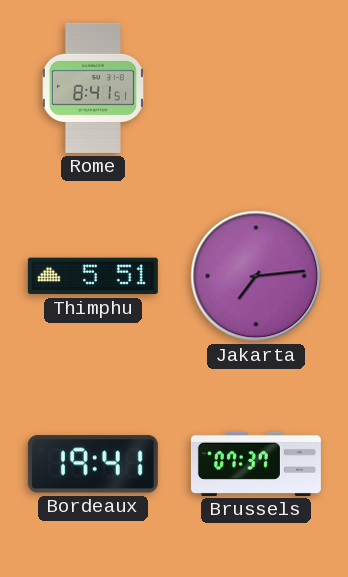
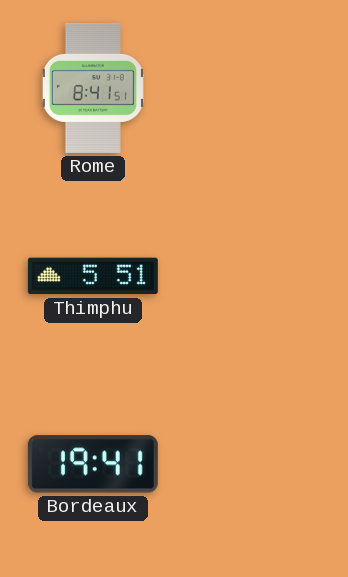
Jakarta: 7:14 -> none
Brussels: 07:37 -> none
